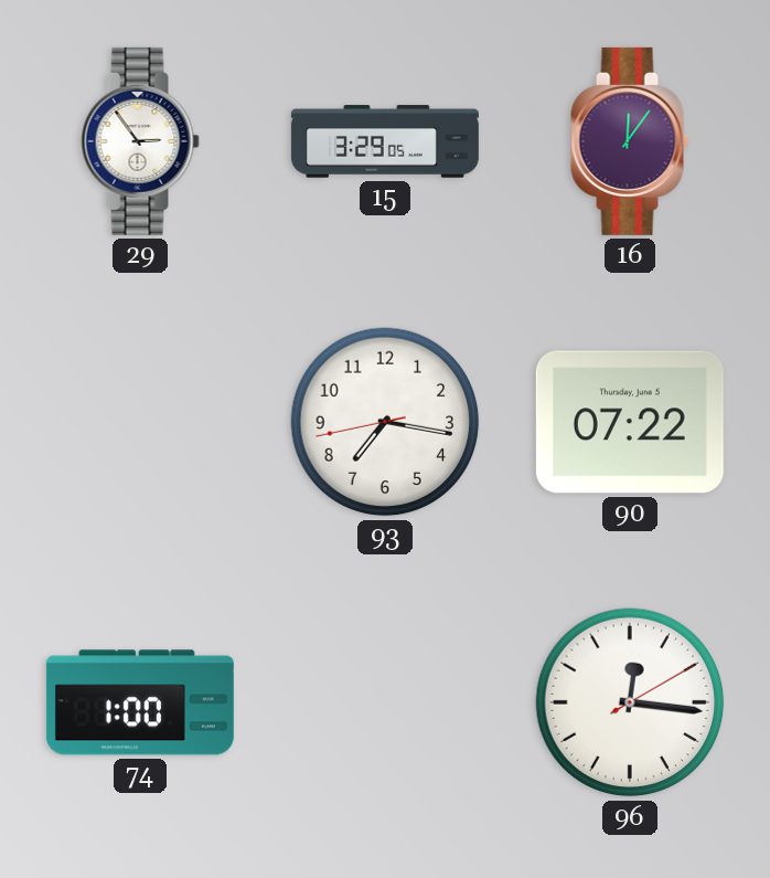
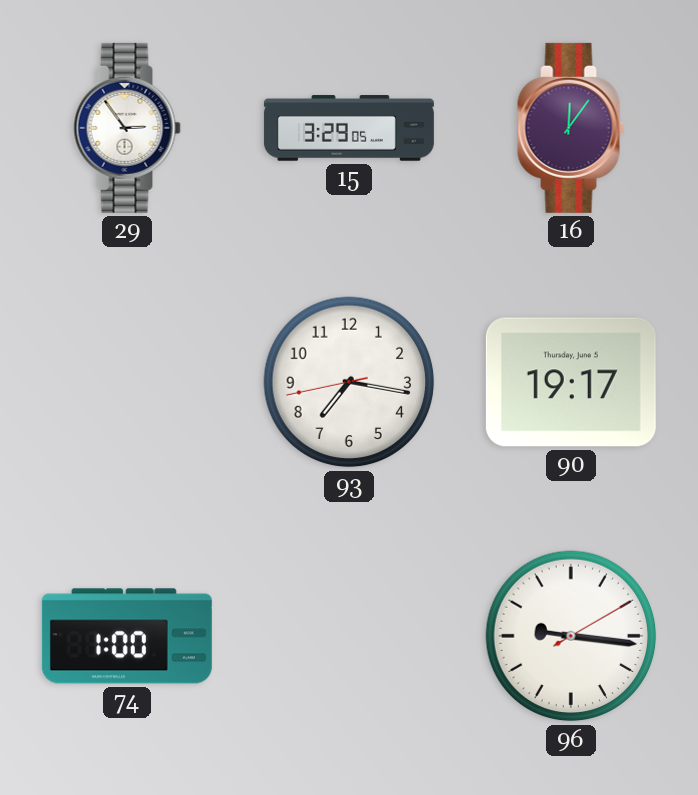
90: 07:22 -> 19:17
96: 12:16 -> 9:16
